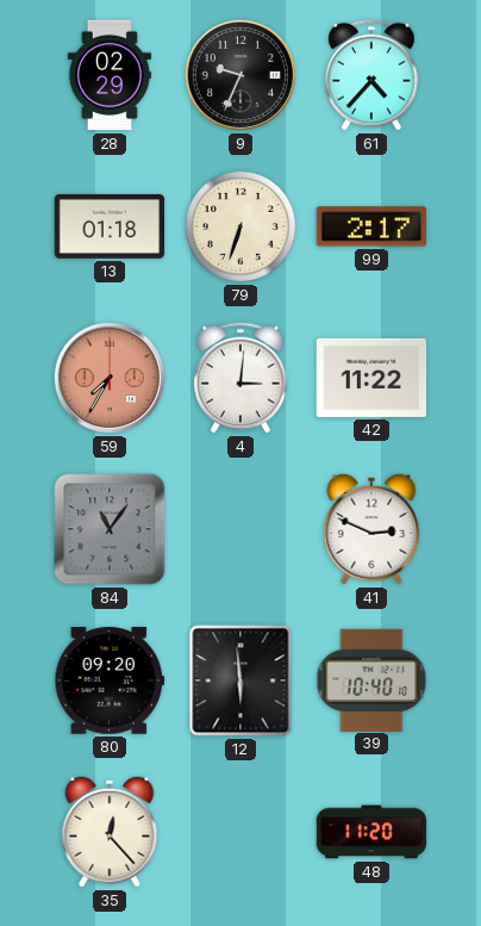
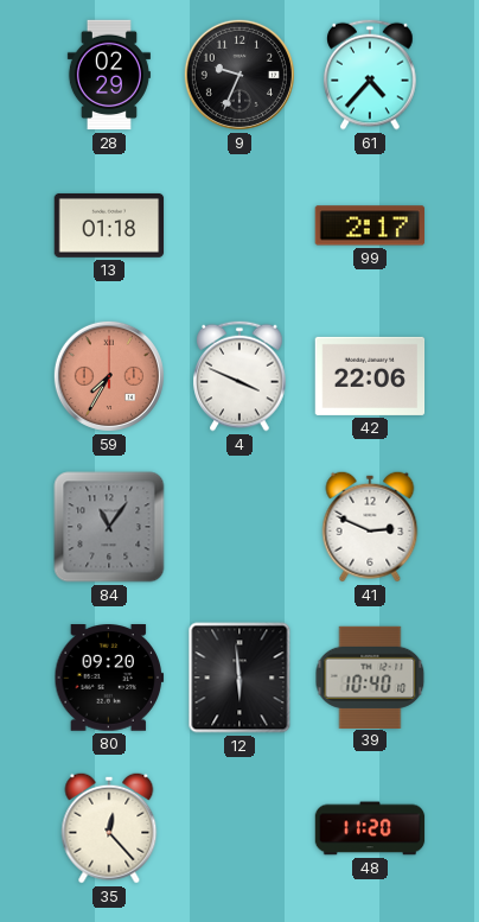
79: 6:33 -> none
4: 3:01 -> 3:49
42: 11:22 -> 22:06
